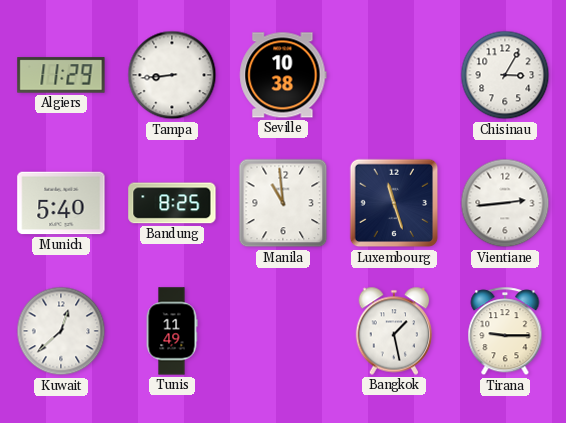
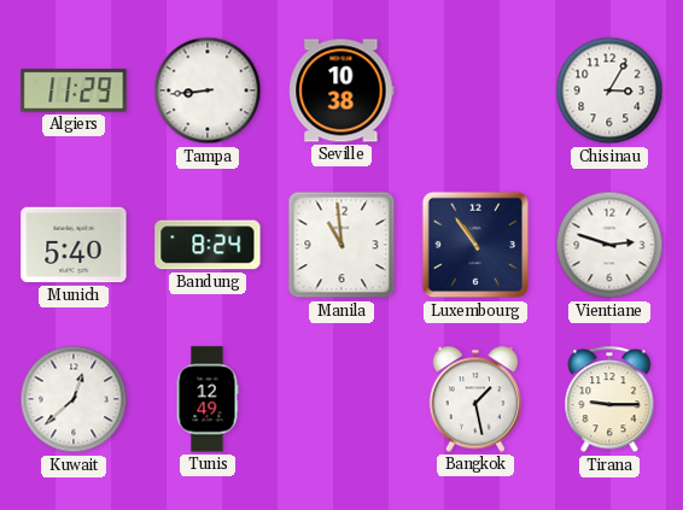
Bandung: 8:25 -> 8:24
Luxembourg: 11:27 -> 10:54
Vientiane: 2:44 -> 2:48
Tunis: 11:49 -> 12:49
